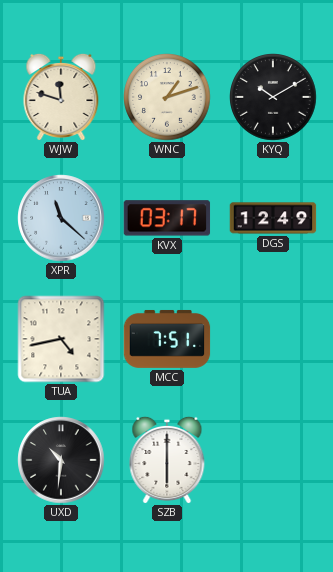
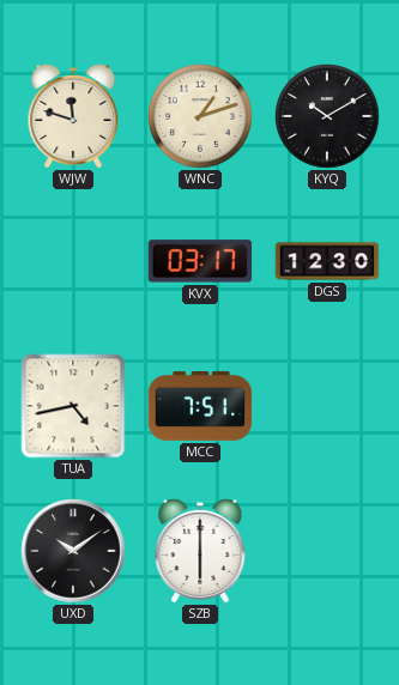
XPR: 11:22 -> none
DGS: 12:49 -> 12:30
UXD: 10:31 -> 10:09
